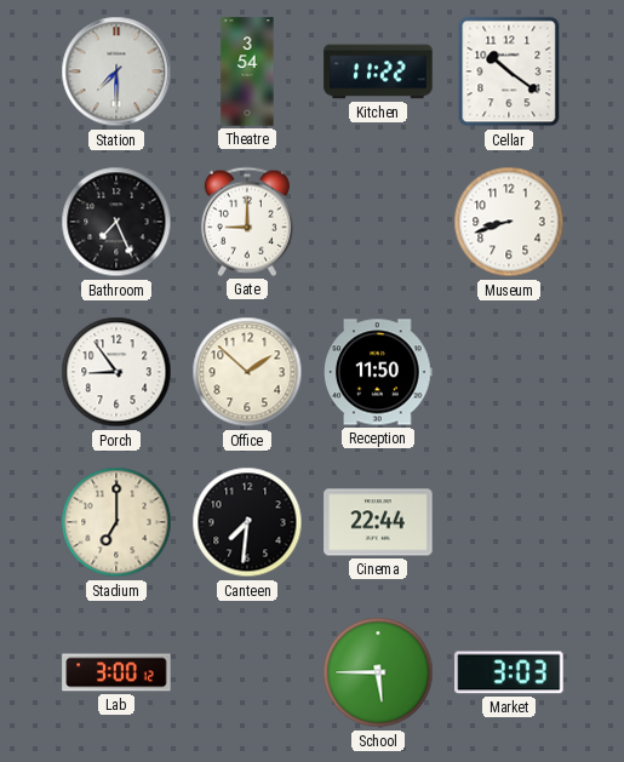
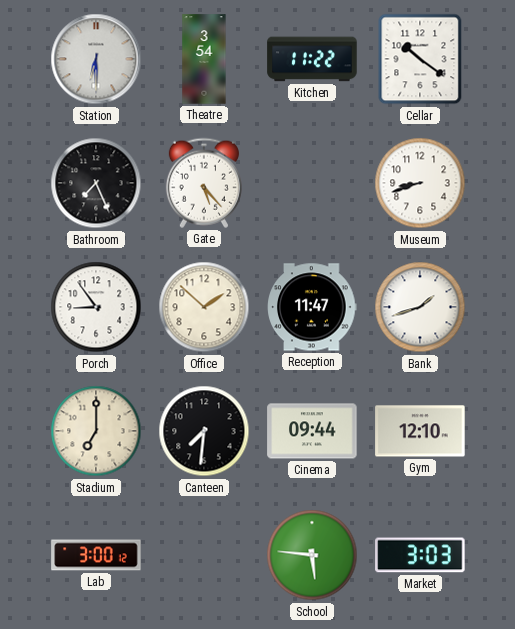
Station: 7:30 -> 6:30
Gate: 9:00 -> 5:23
Reception: 11:50 -> 11:47
Bank: none -> 1:42
Cinema: 22:44 -> 09:44
Gym: none -> 12:10
School: 5:45 -> 5:46
